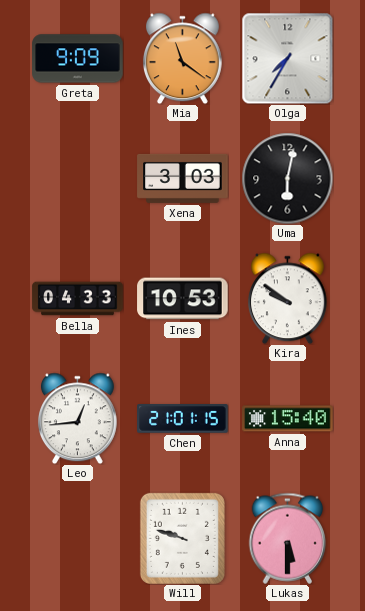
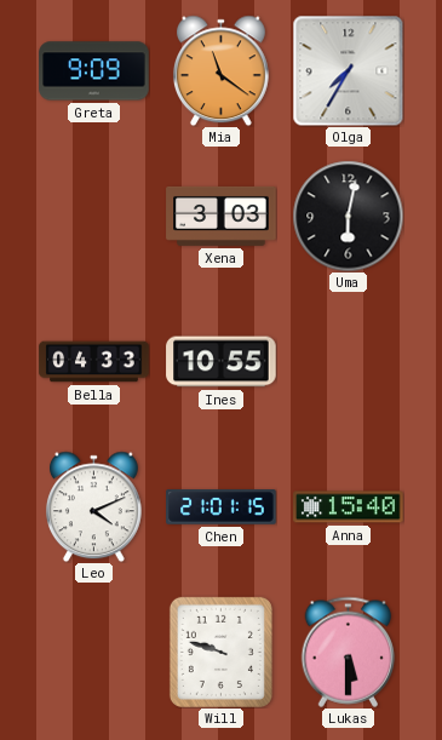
Ines: 10:53 -> 10:55
Kira: 9:51 -> none
Leo: 12:44 -> 4:11
